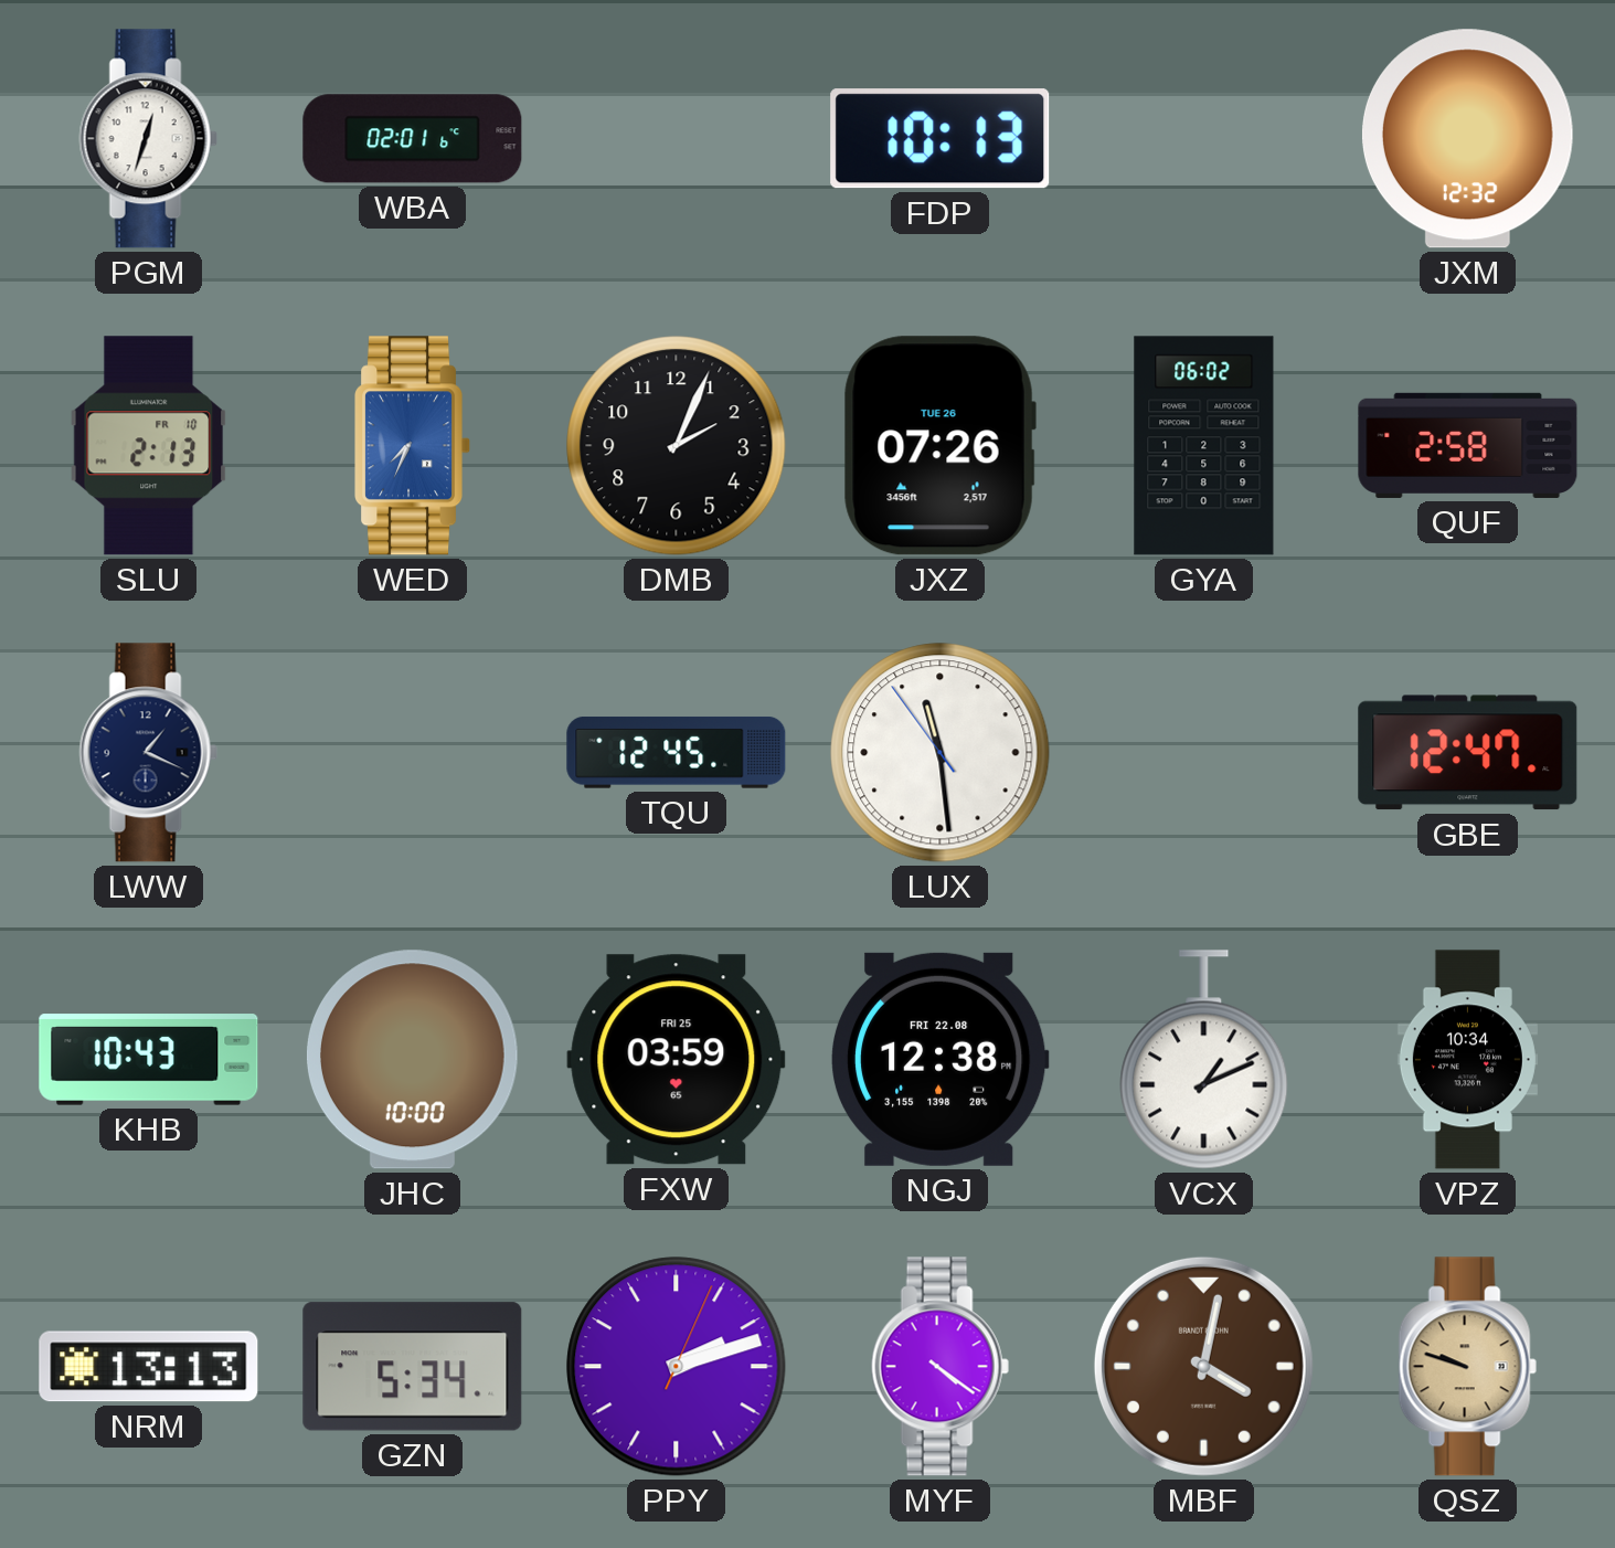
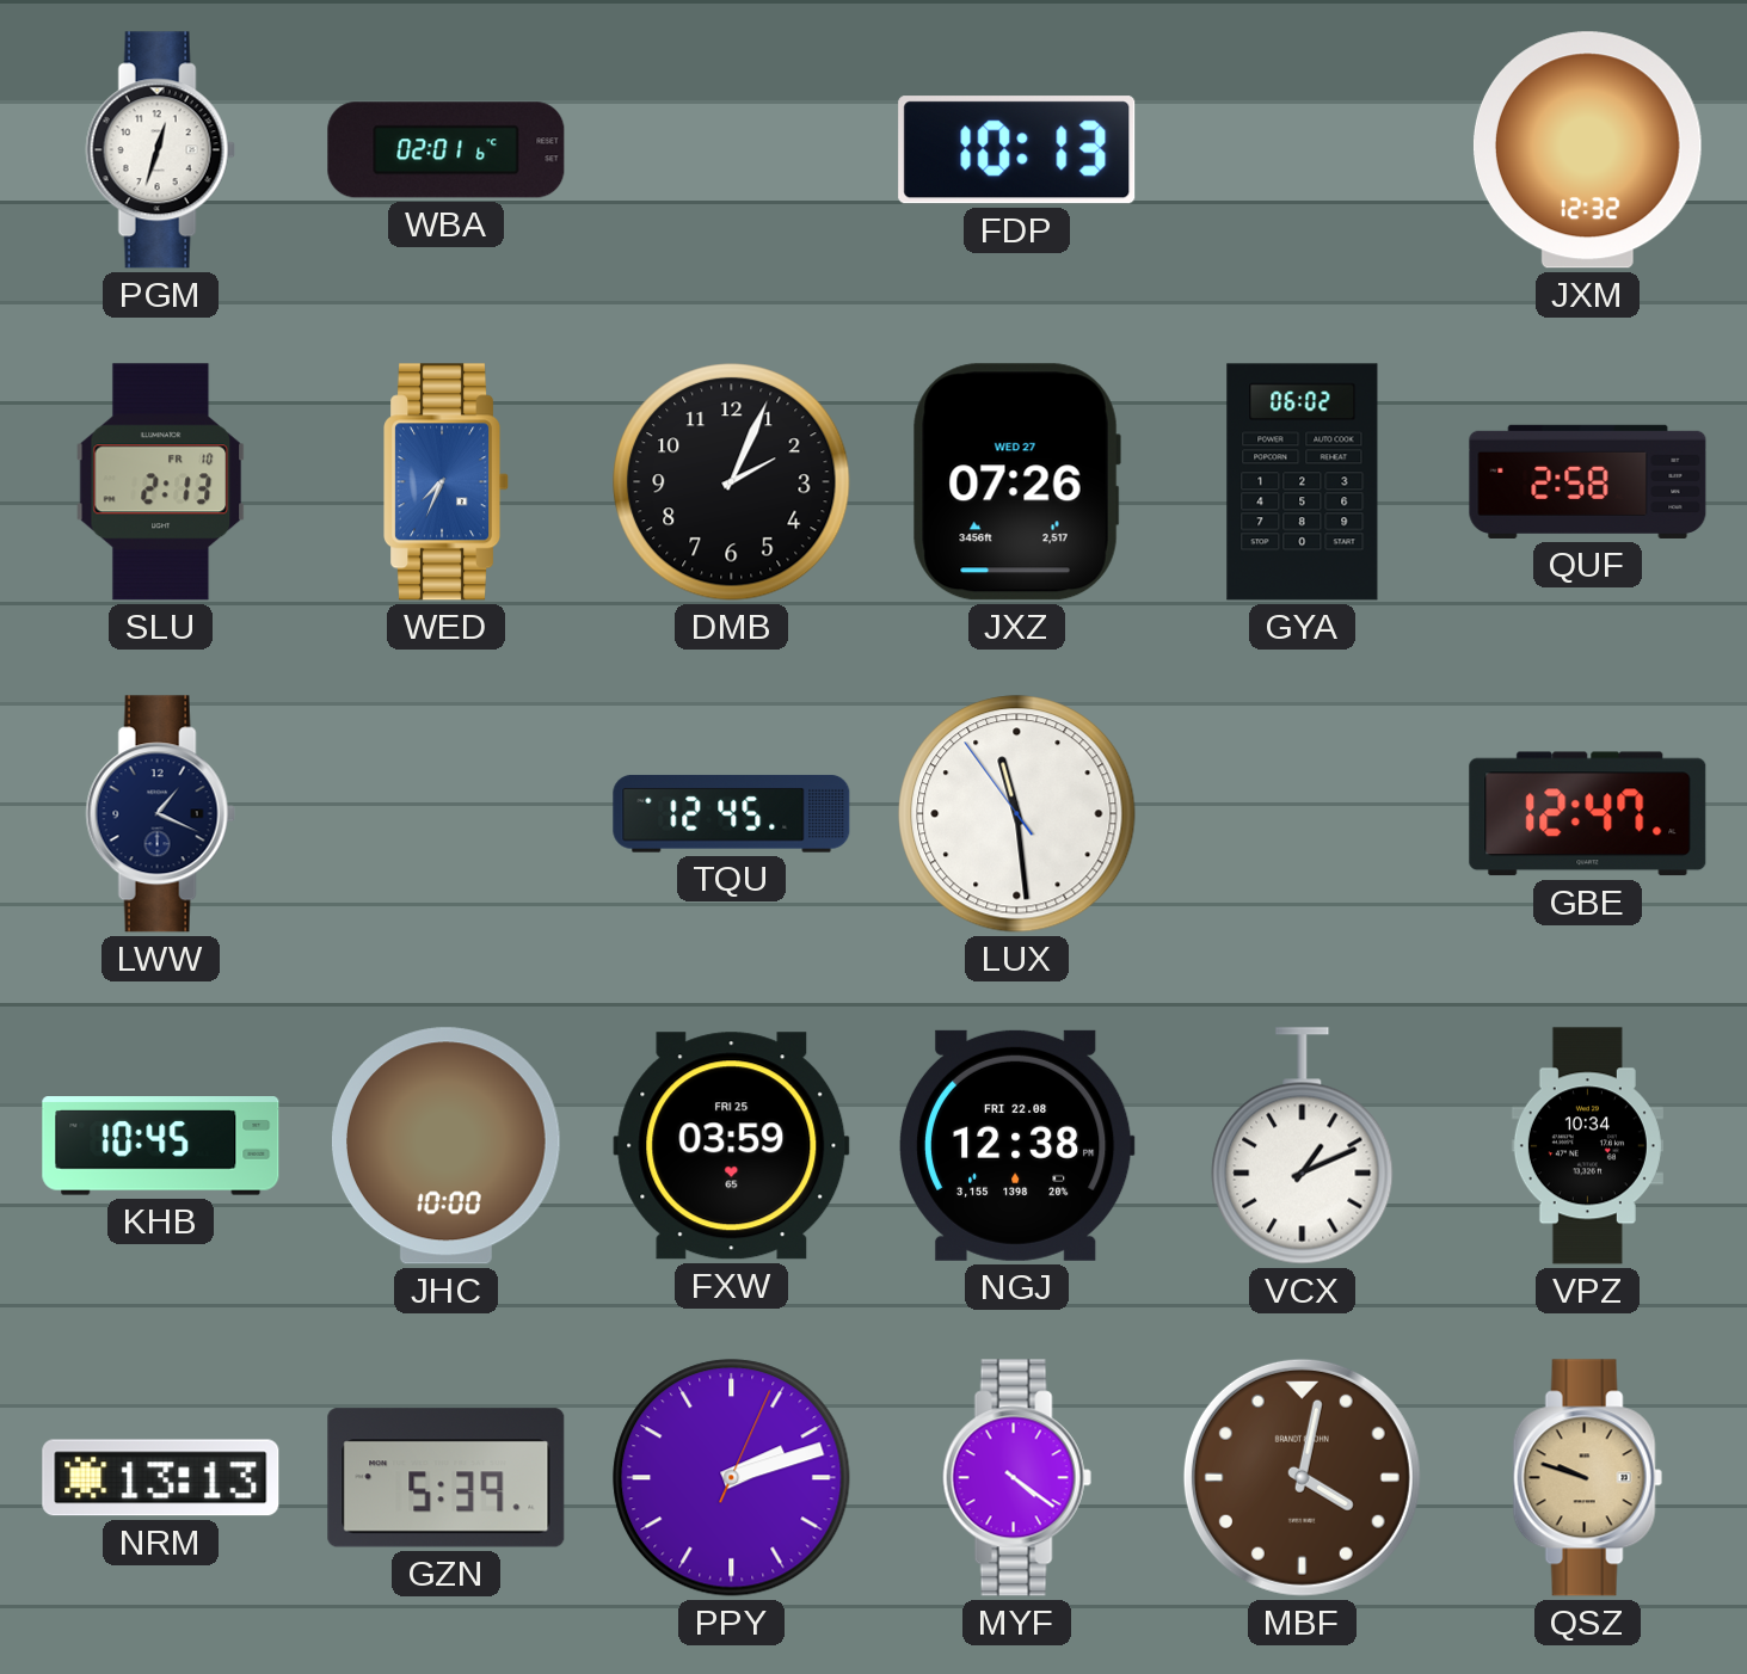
JXZ date: TUE 26 -> WED 27
KHB: 10:43 -> 10:45
GZN: 5:34 -> 5:39
